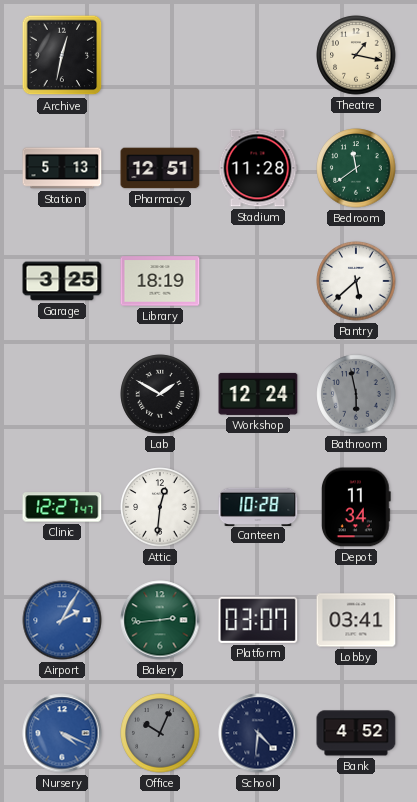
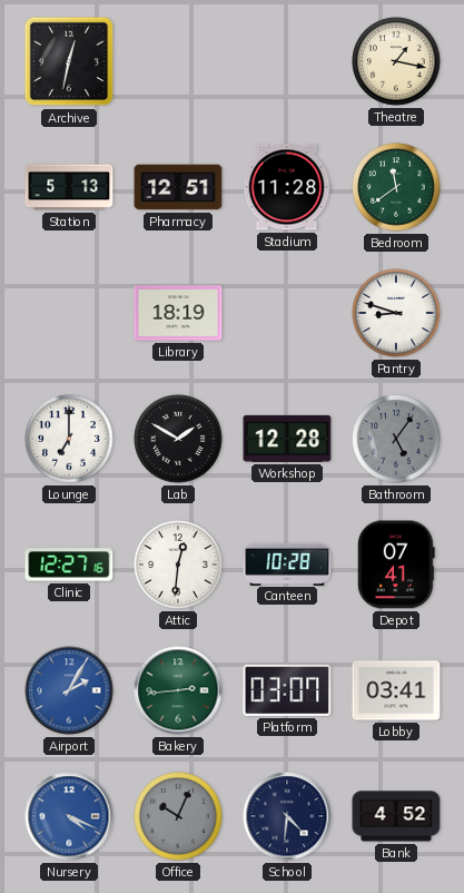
Garage: 3:25 -> none
Pantry: 5:38 -> 8:48
Lounge: none -> 7:00
Workshop: 12:24 -> 12:28
Bathroom: 5:58 -> 5:06
Clinic: 12:27:47 -> 12:27:16
Depot: 11:34 -> 07:41
